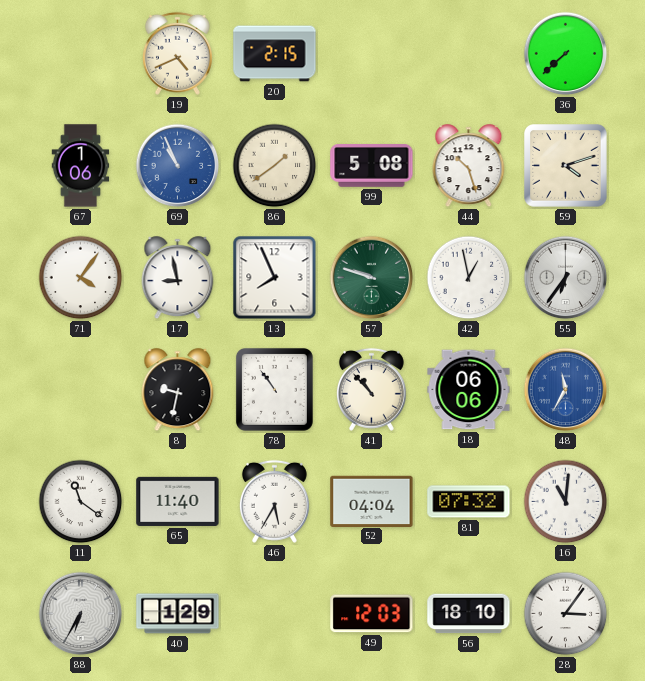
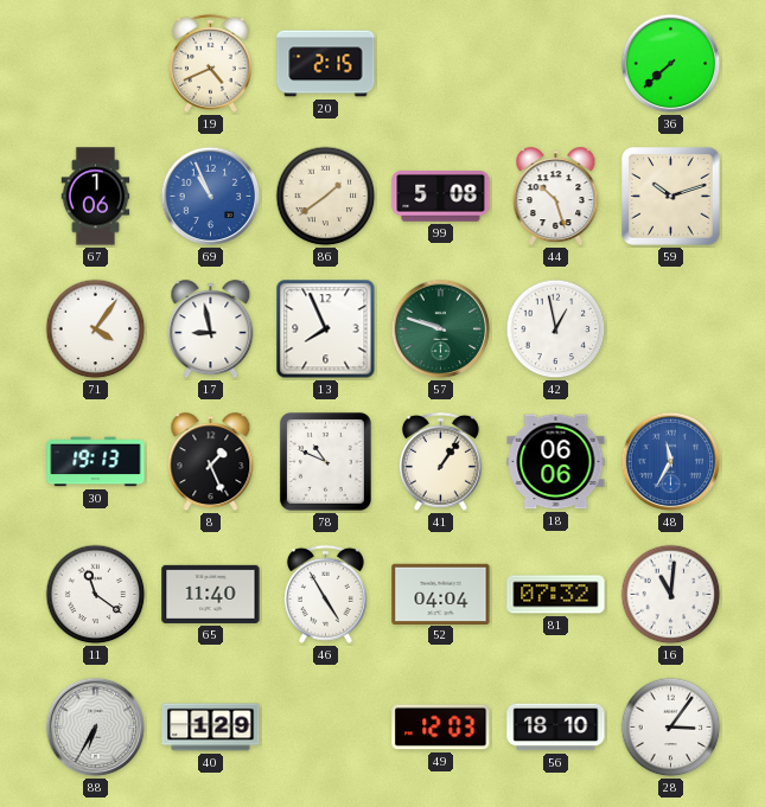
59: 4:12 -> 10:12
55: 6:36 -> none
30: none -> 19:13
8: 9:32 -> 1:26
78: 10:54 -> 10:49
41: 10:53 -> 1:06
46: 5:35 -> 4:55
